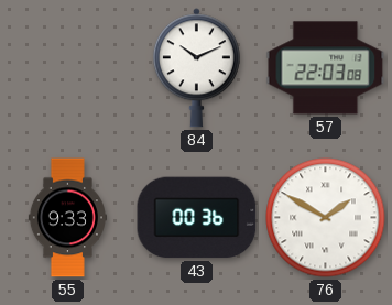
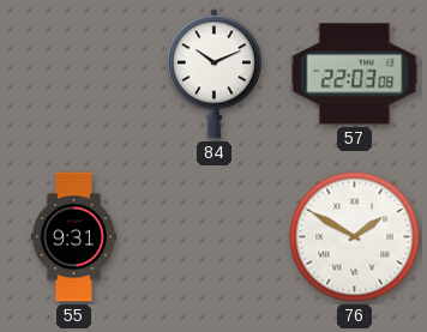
55: 9:33 -> 9:31
43: 00:36 -> none
